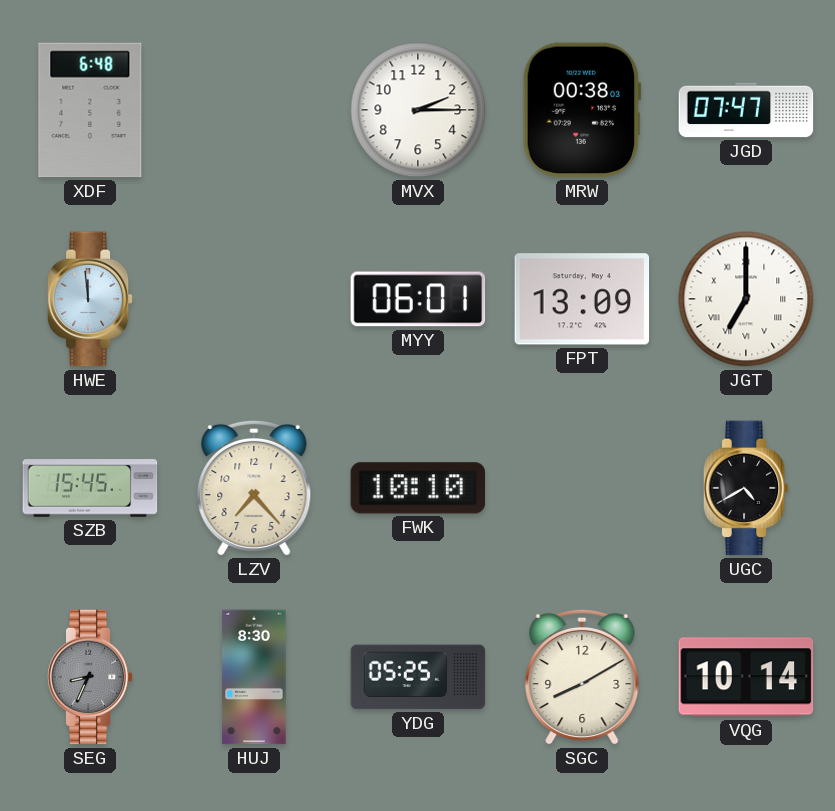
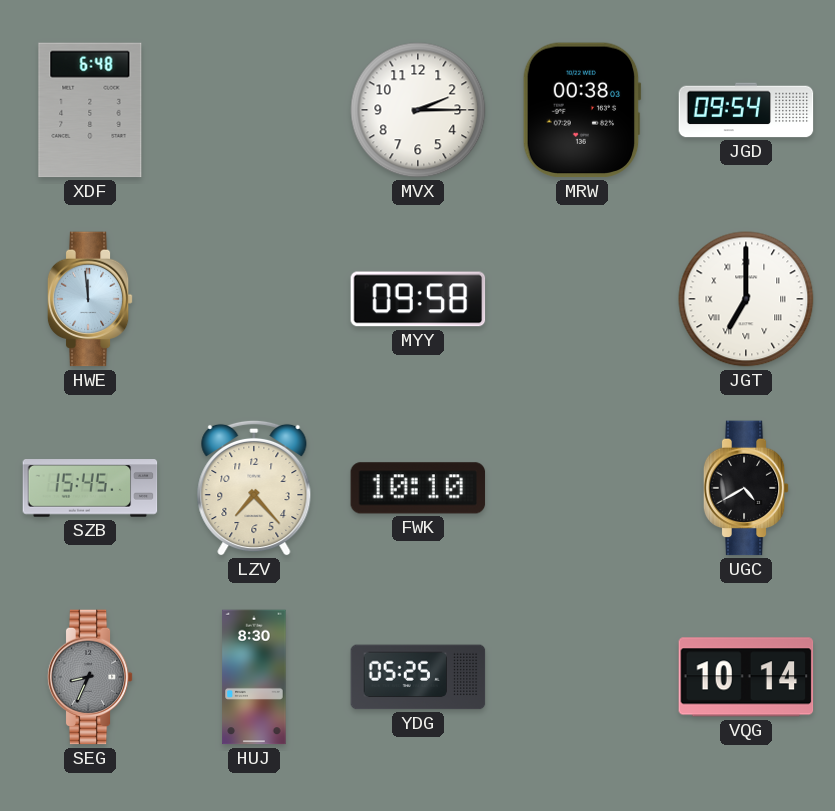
JGD: 07:47 -> 09:54
MYY: 06:01 -> 09:58
FPT: 13:09 -> none
SGC: 8:10 -> none
